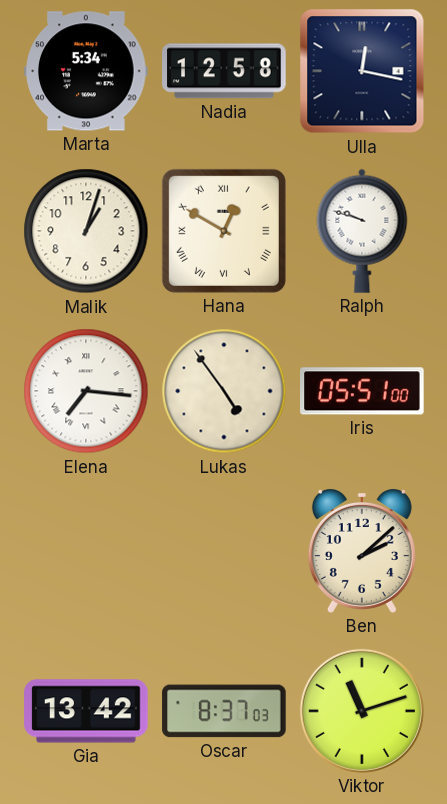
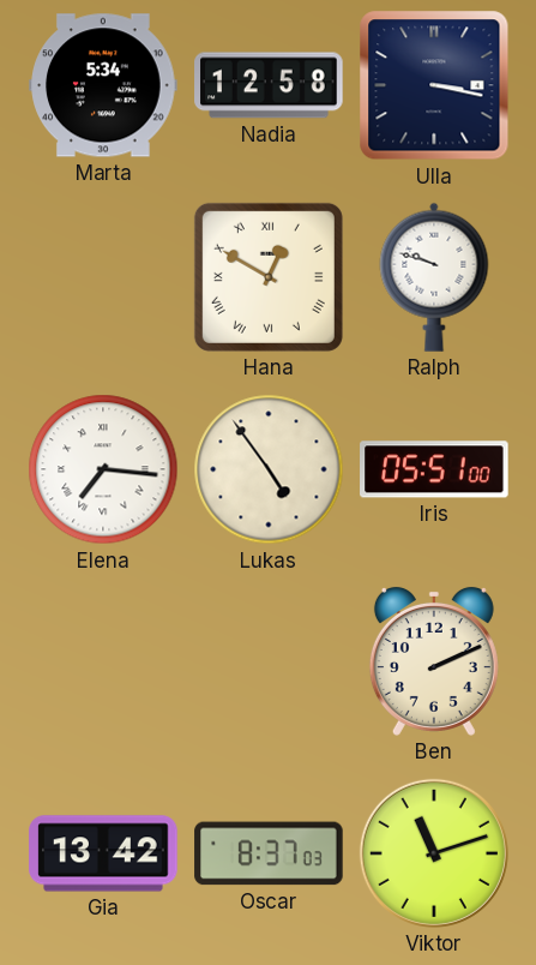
Ulla: 12:17 -> 3:17
Malik: 1:03 -> none
Ben: 2:08 -> 2:11
